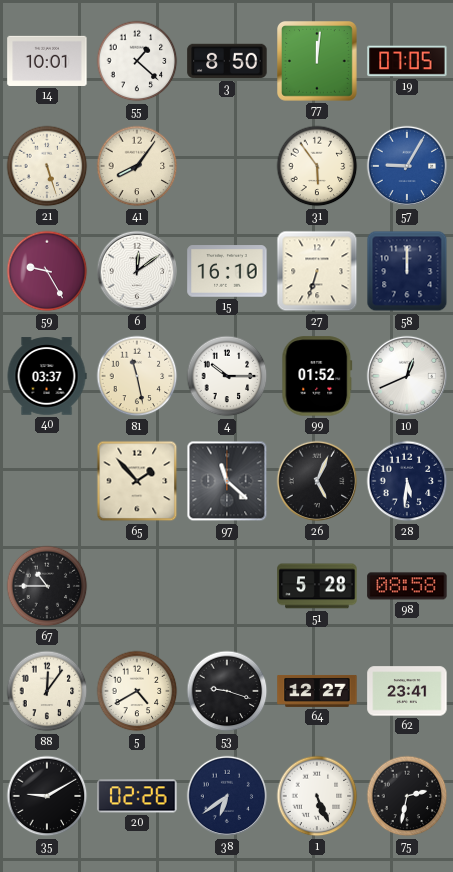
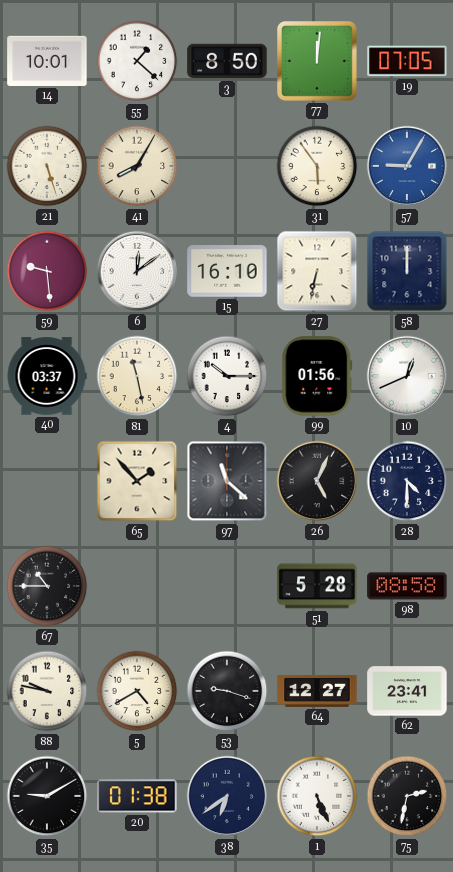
41: 8:06 -> 8:05
59: 9:25 -> 9:29
27: 6:33 -> 6:32
99: 01:52 -> 01:56
28: 5:31 -> 4:30
88: 12:06 -> 9:47
20: 02:26 -> 01:38
